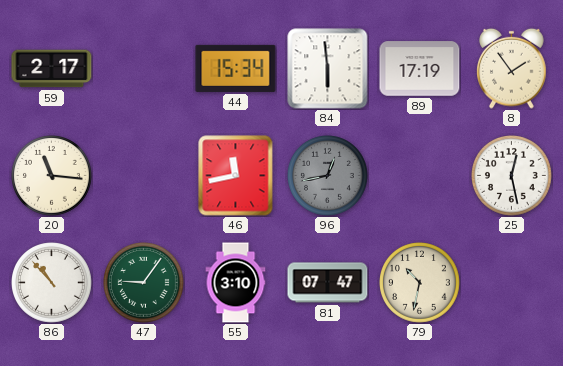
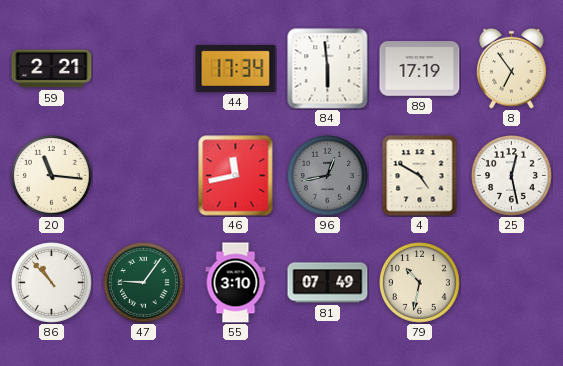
59: 2:17 -> 2:21
44: 15:34 -> 17:34
8: 1:54 -> 6:54
4: none -> 4:50
81: 07:47 -> 07:49
